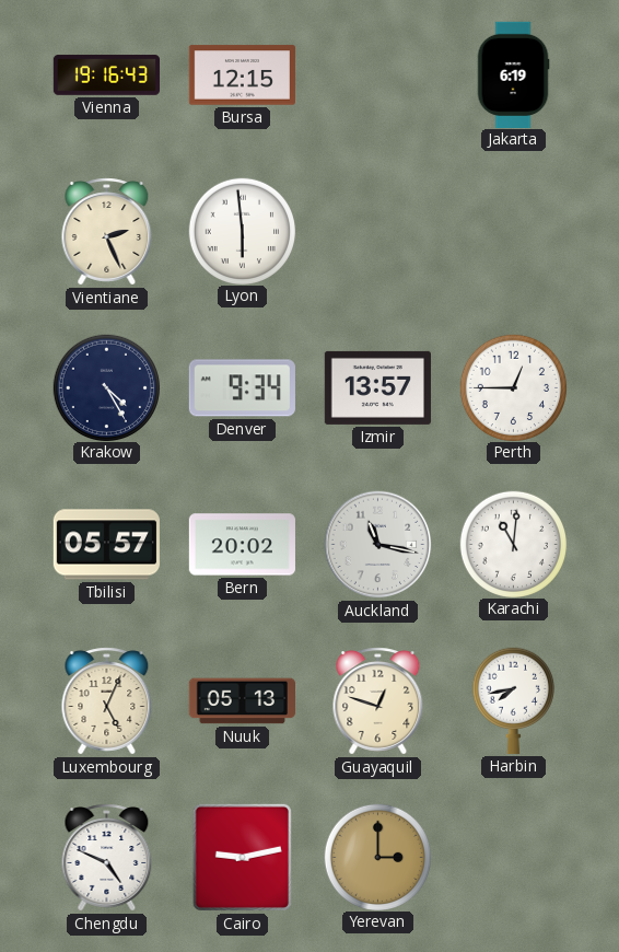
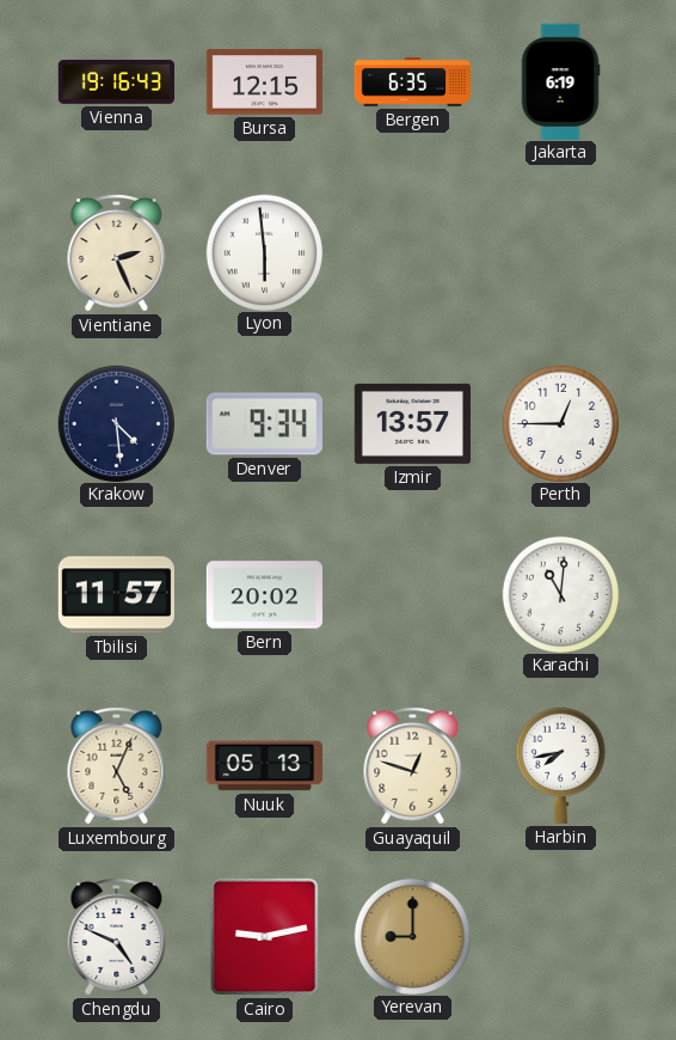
Bergen: none -> 6:35
Krakow: 4:25 -> 4:29
Tbilisi: 05:57 -> 11:57
Auckland: 11:17 -> none
Yerevan: 3:00 -> 9:00
